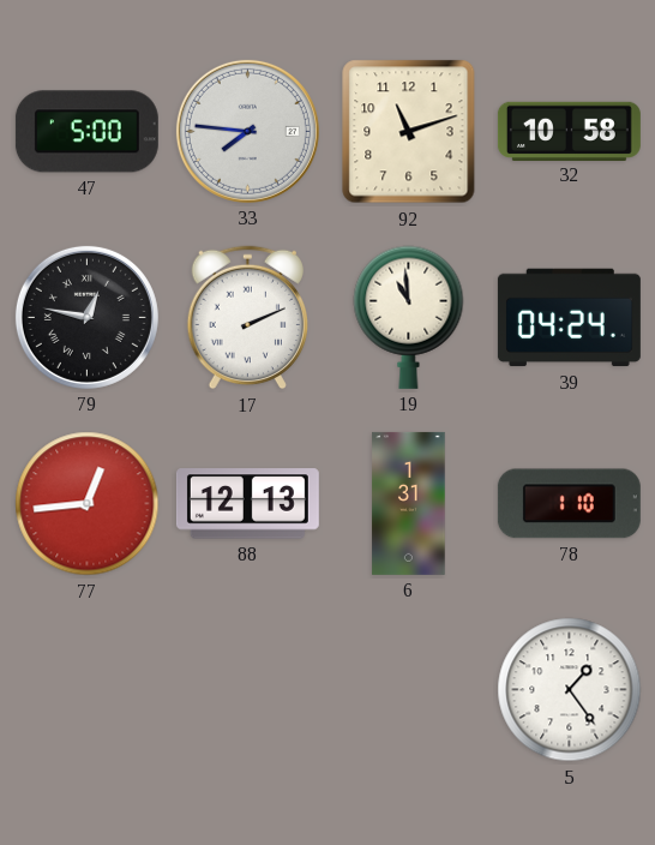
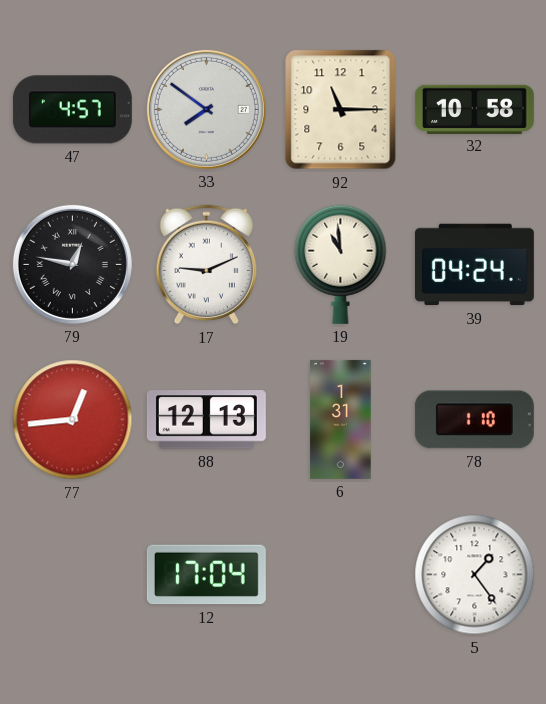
47: 5:00 -> 4:57
33: 7:46 -> 7:51
92: 11:12 -> 11:15
17: 2:11 -> 9:11
12: none -> 17:04
